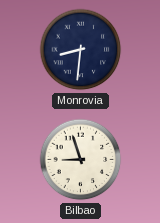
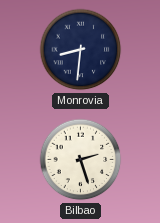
Bilbao: 8:57 -> 2:27
